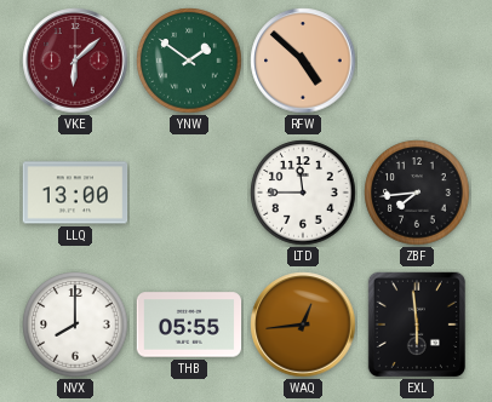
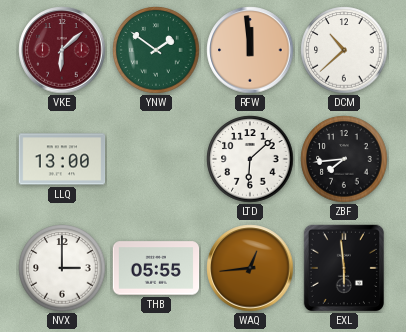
RFW: 4:52 -> 11:59
DCM: none -> 10:38
LTD: 11:45 -> 6:08
NVX: 8:00 -> 3:00
